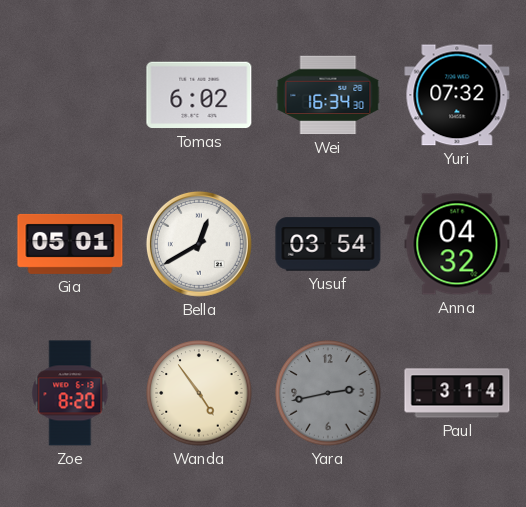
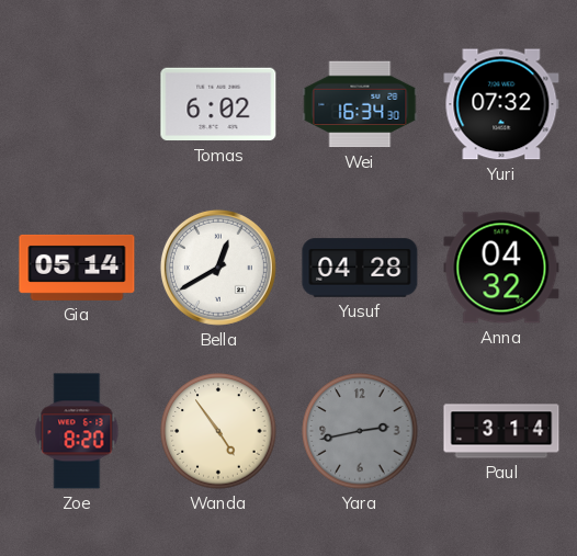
Gia: 05:01 -> 05:14
Yusuf: 03:54 -> 04:28
